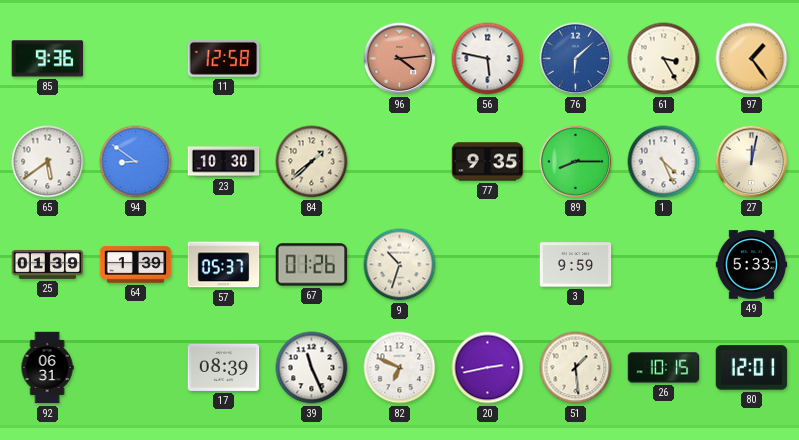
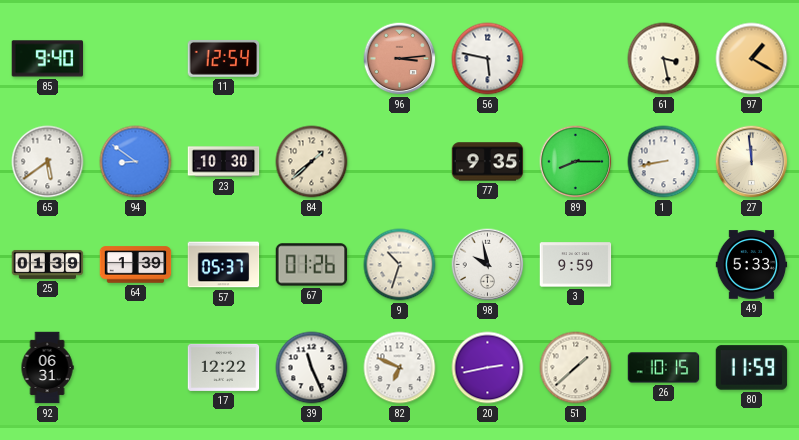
85: 9:36 -> 9:40
11: 12:58 -> 12:54
96: 4:14 -> 3:14
76: 6:08 -> none
61: 3:25 -> 3:28
97: 1:24 -> 1:20
1: 4:26 -> 8:43
27: 12:02 -> 11:59
98: none -> 9:58
17: 08:39 -> 12:22
51: 1:29 -> 1:38
80: 12:01 -> 11:59
